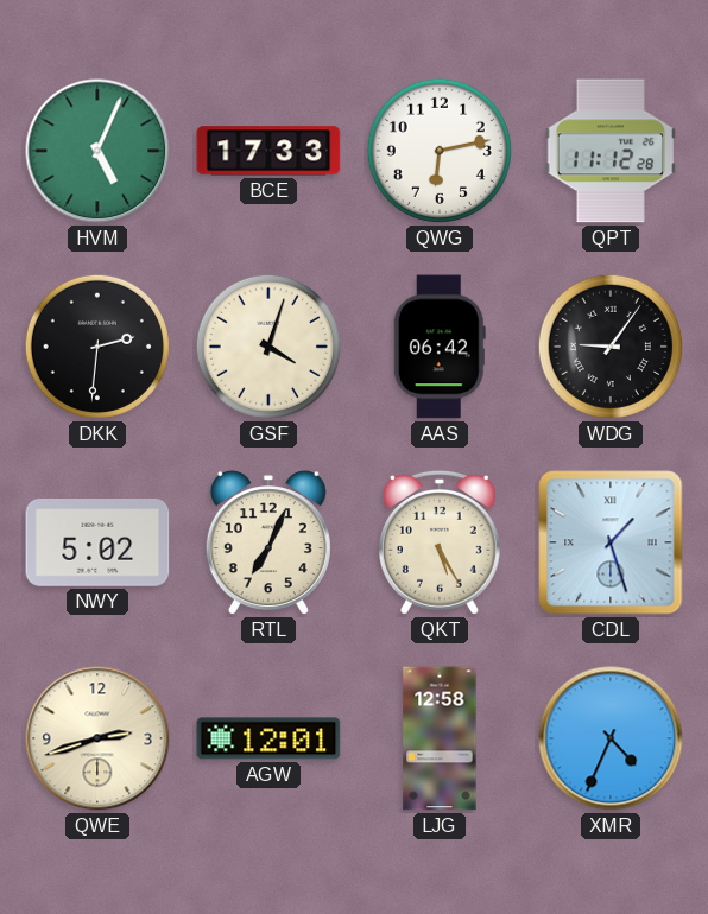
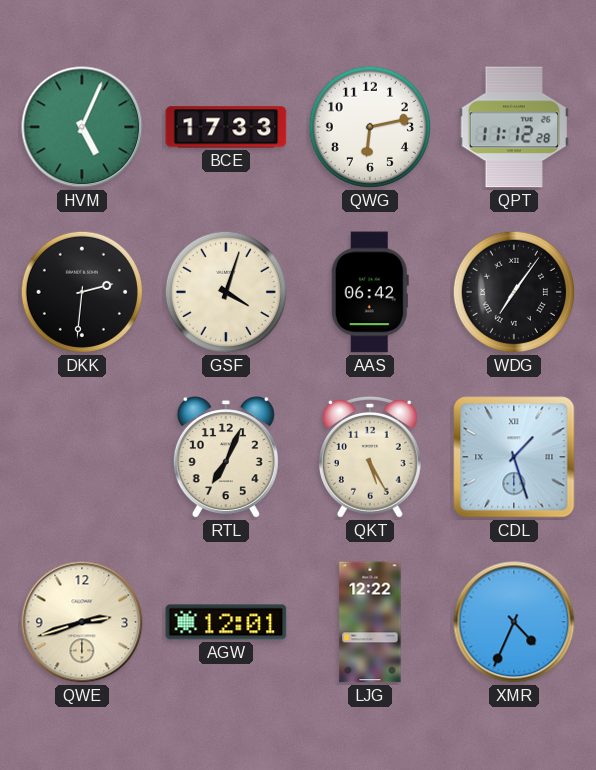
WDG: 9:06 -> 7:06
NWY: 5:02 -> none
LJG: 12:58 -> 12:22
